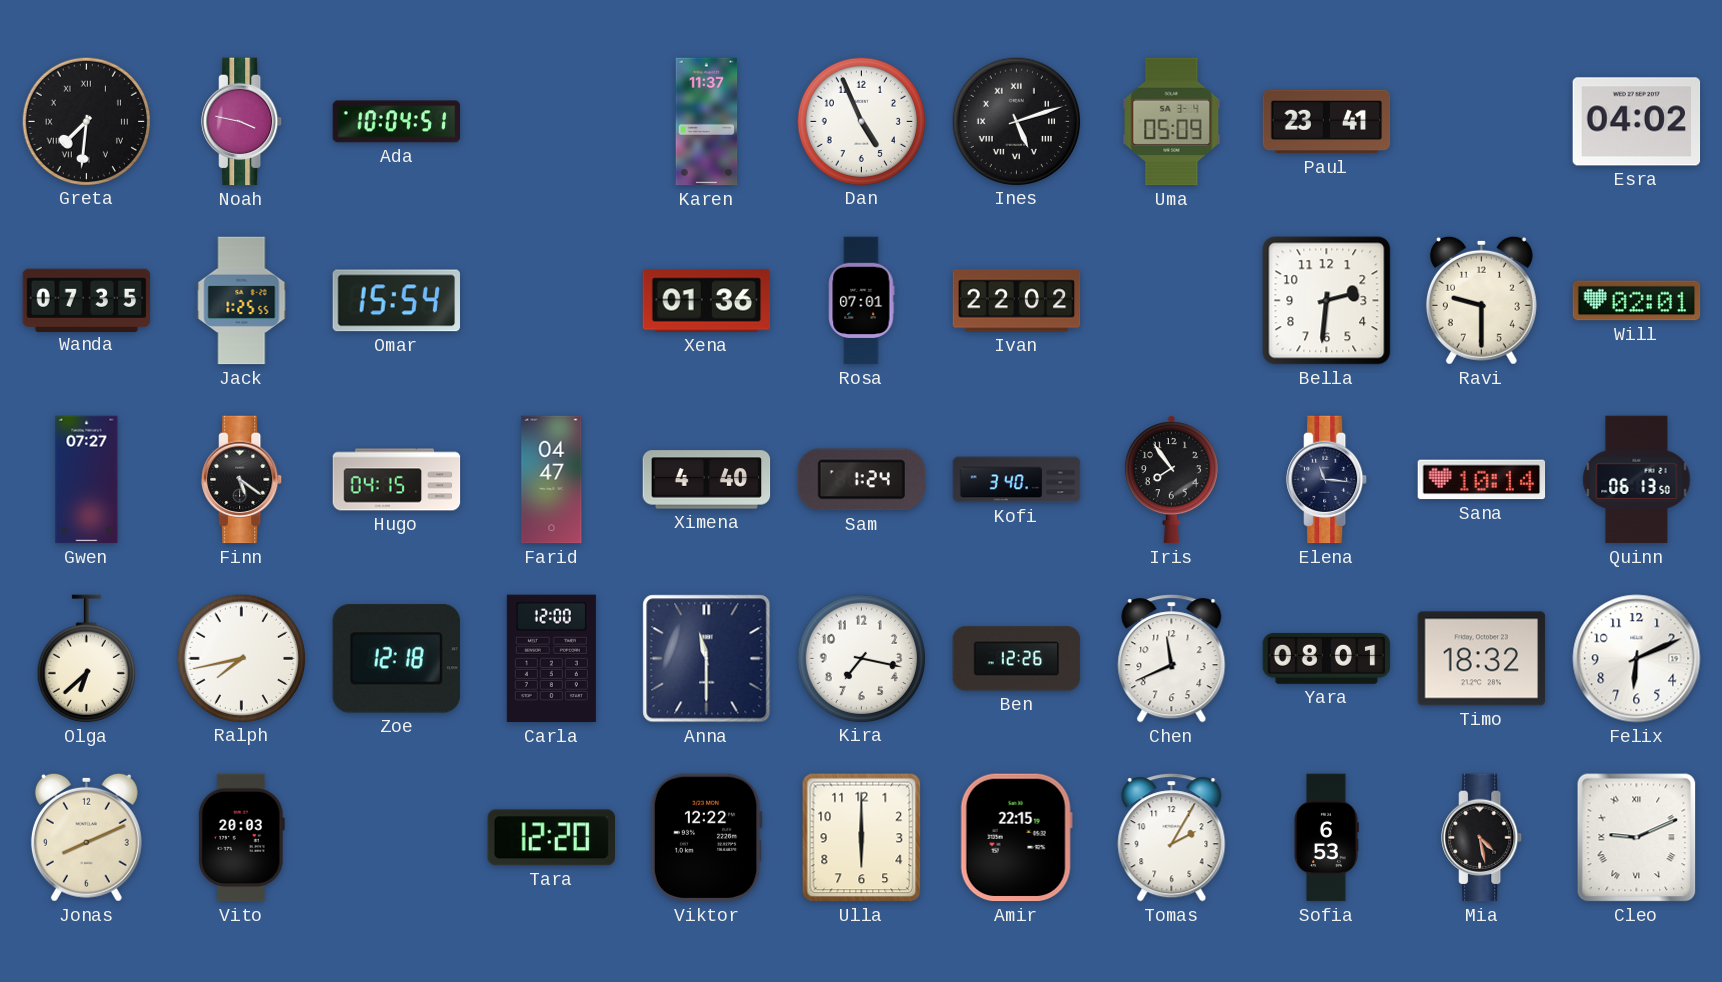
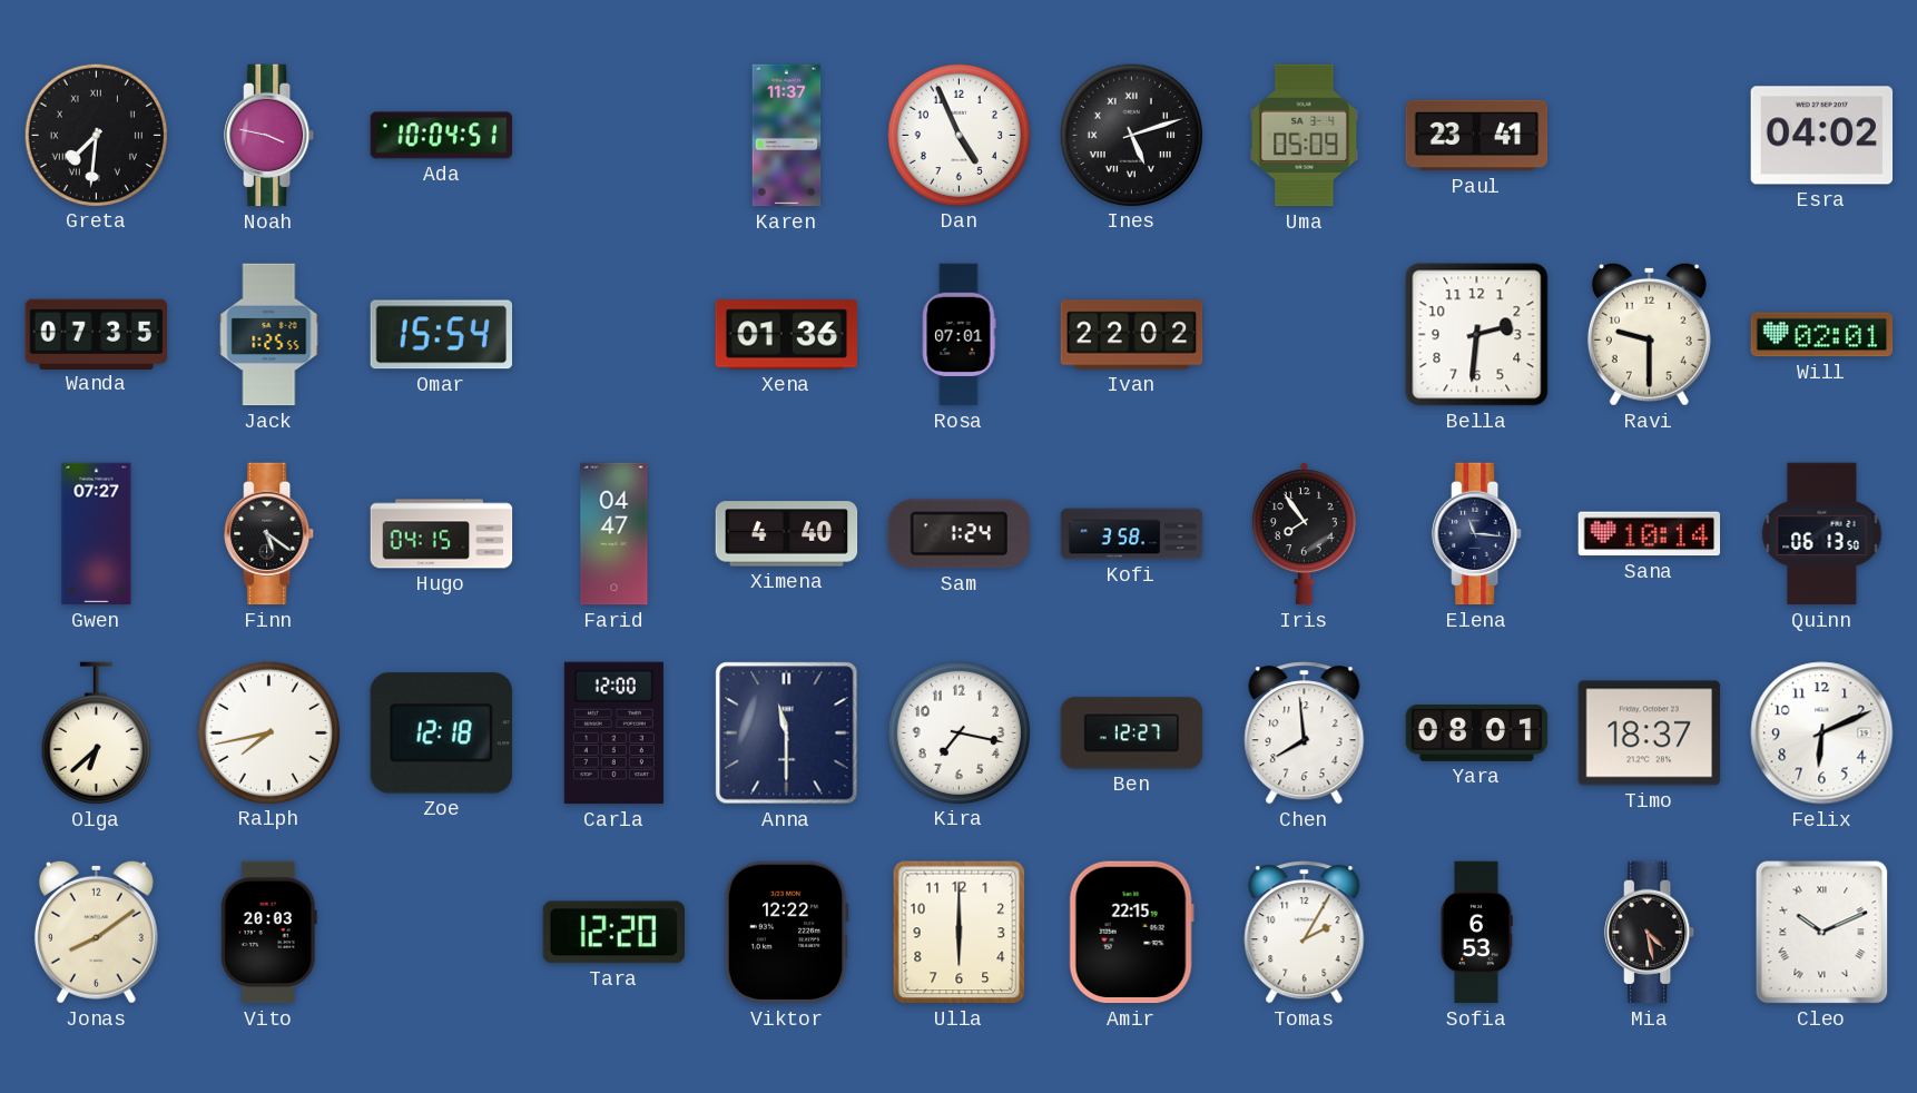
Kofi: 3:40 -> 3:58
Ben: 12:26 -> 12:27
Chen: 11:41 -> 7:59
Timo: 18:32 -> 18:37
Jonas: 8:11 -> 8:09
Cleo: 9:11 -> 10:11
